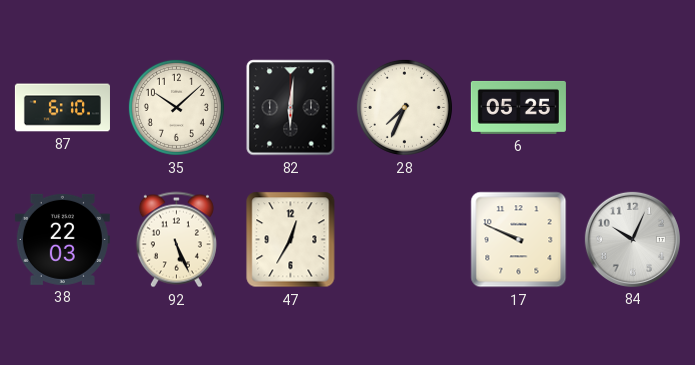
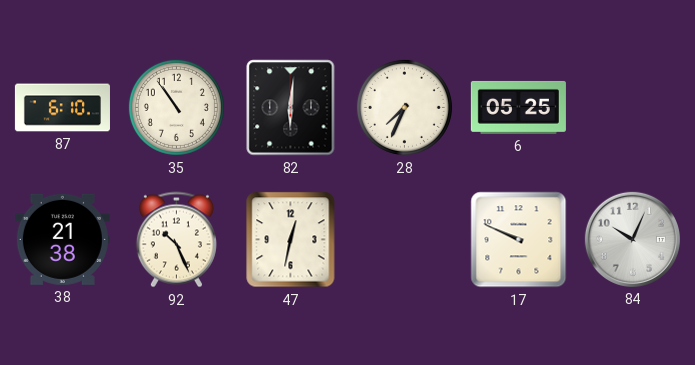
35: 10:08 -> 10:54
38: 22:03 -> 21:38
92: 5:26 -> 10:26
47: 12:35 -> 12:32
